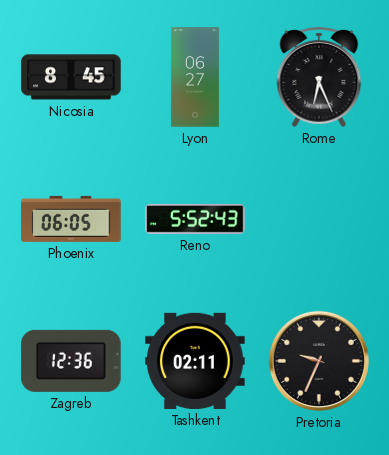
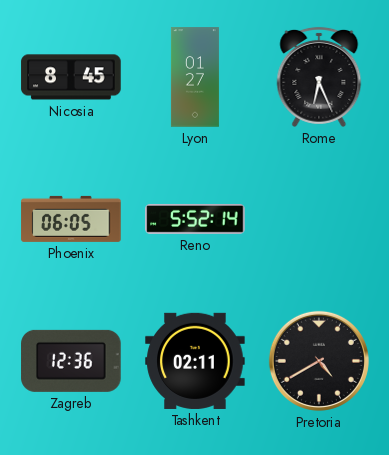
Lyon: 06:27 -> 01:27
Reno: 5:52:43 -> 5:52:14
Pretoria: 9:34 -> 4:40
